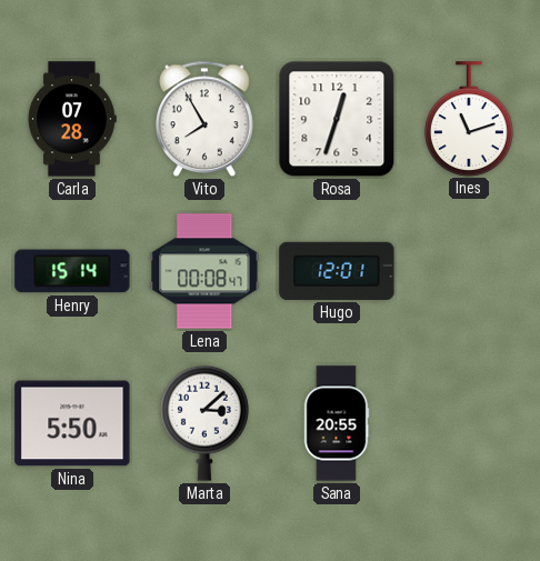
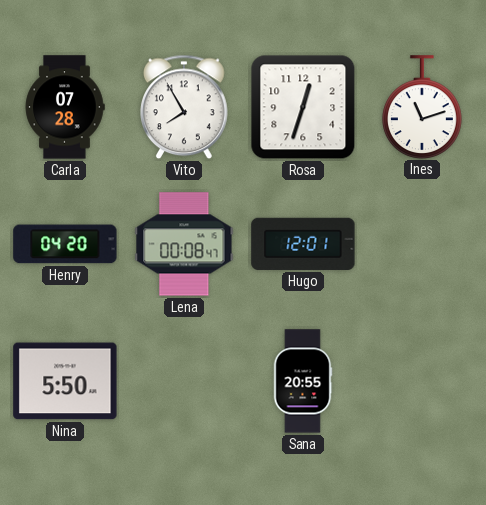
Henry: 15:14 -> 04:20
Marta: 3:08 -> none
